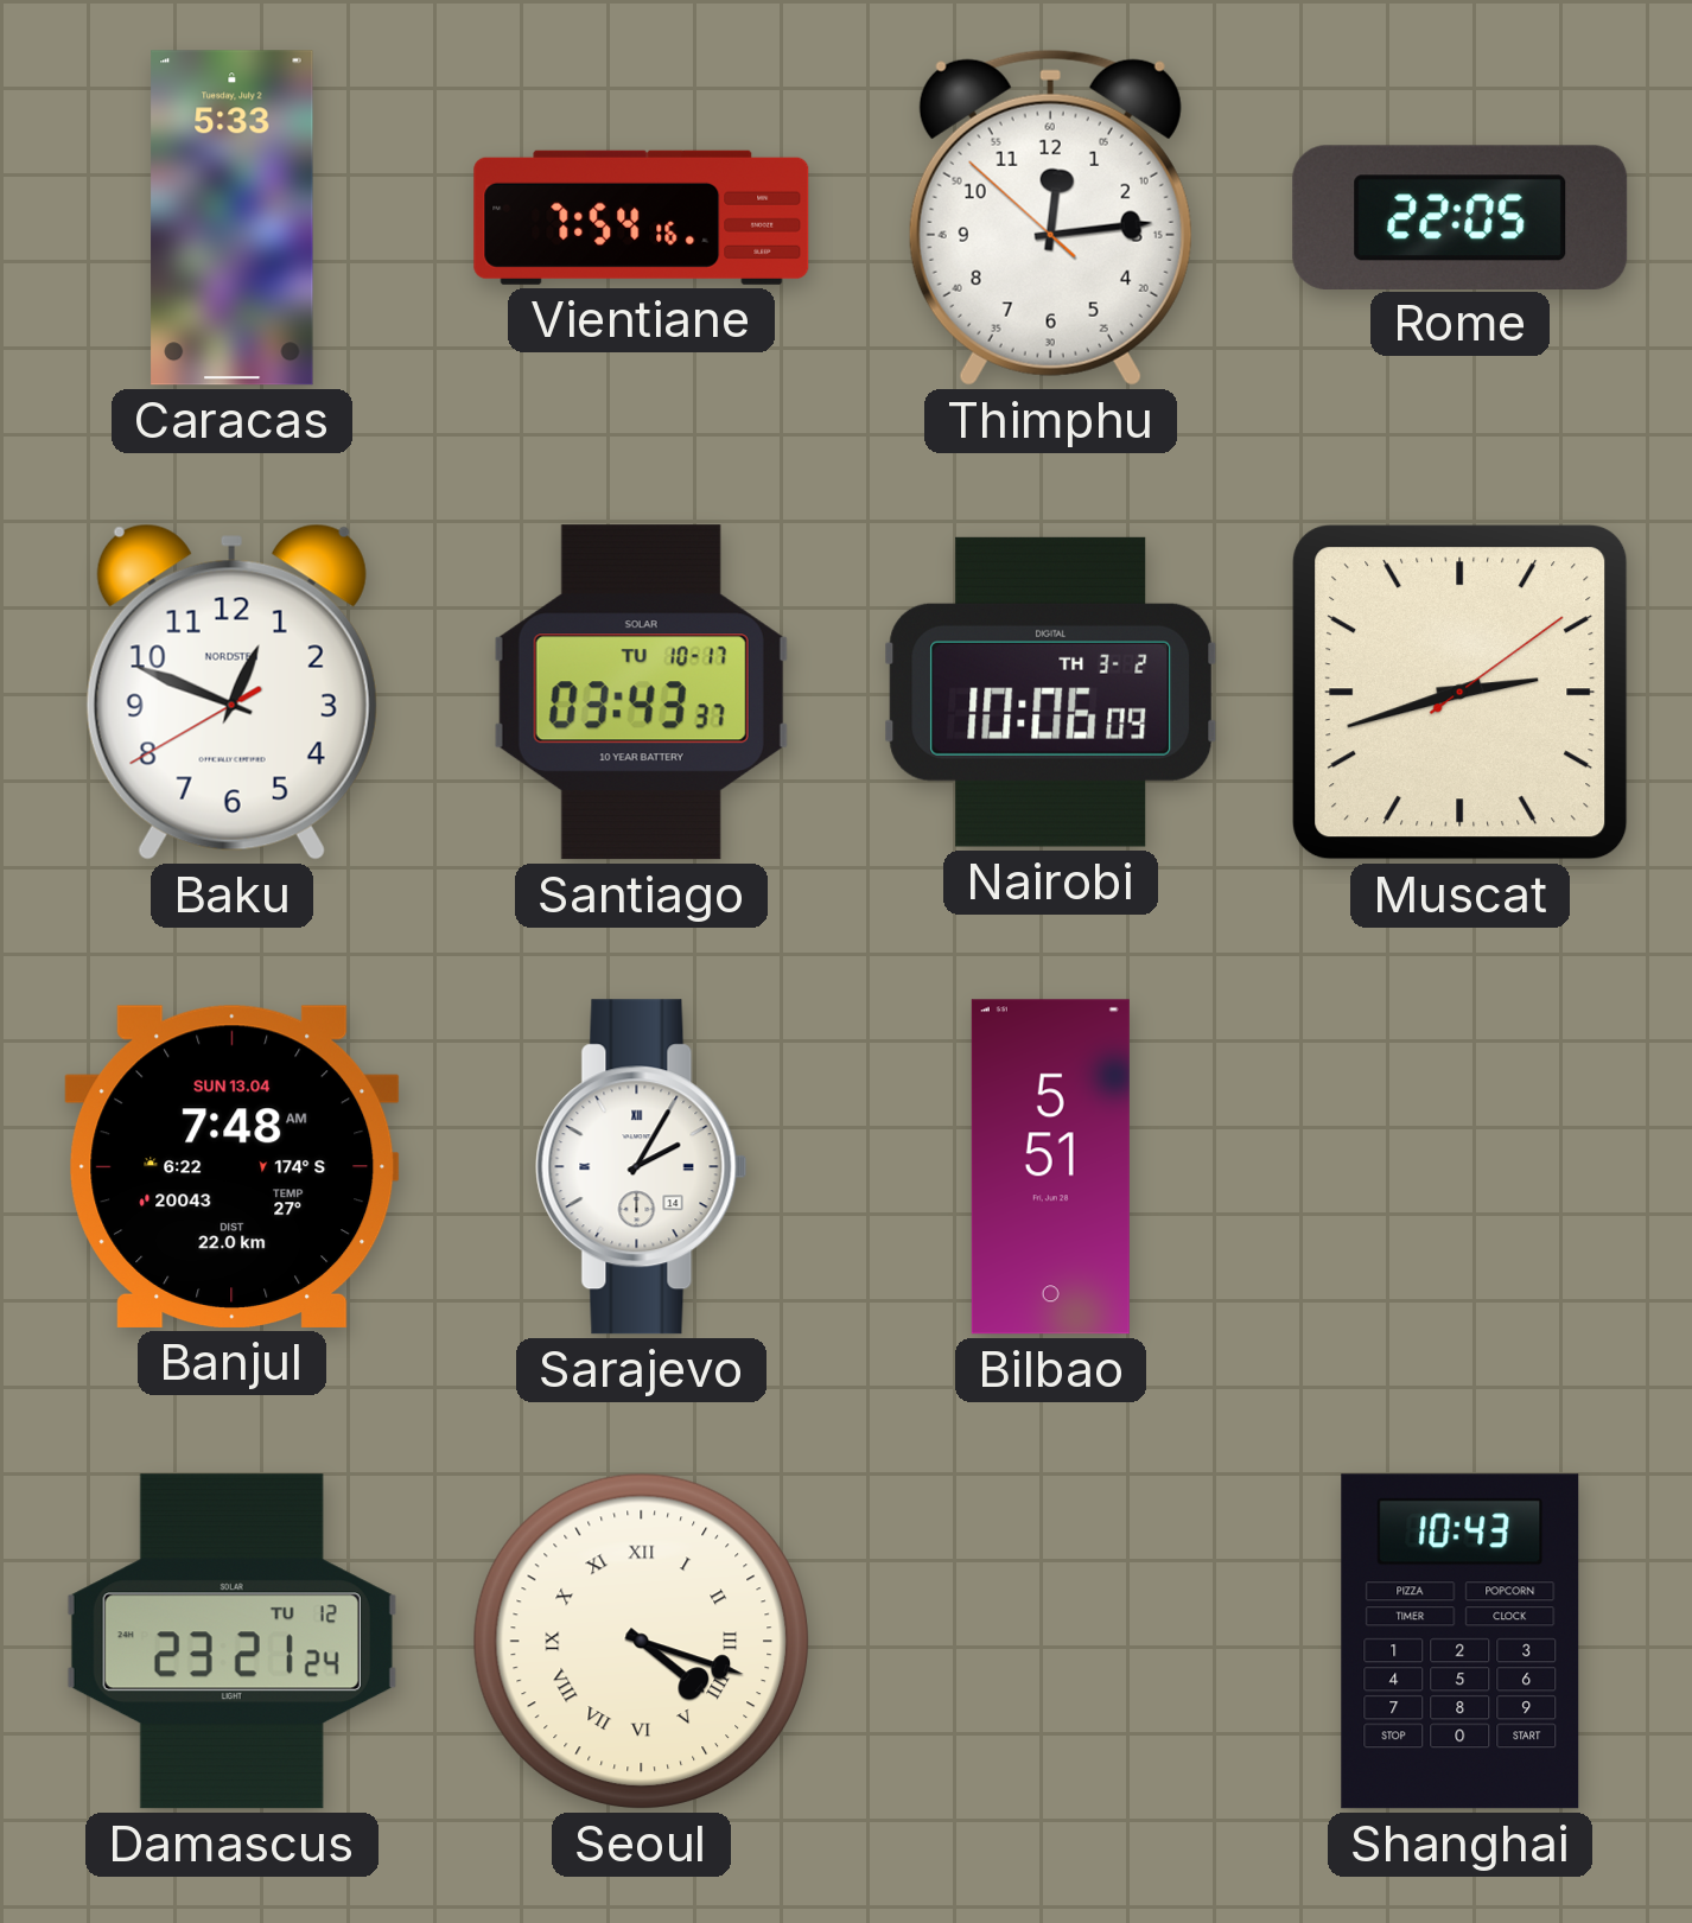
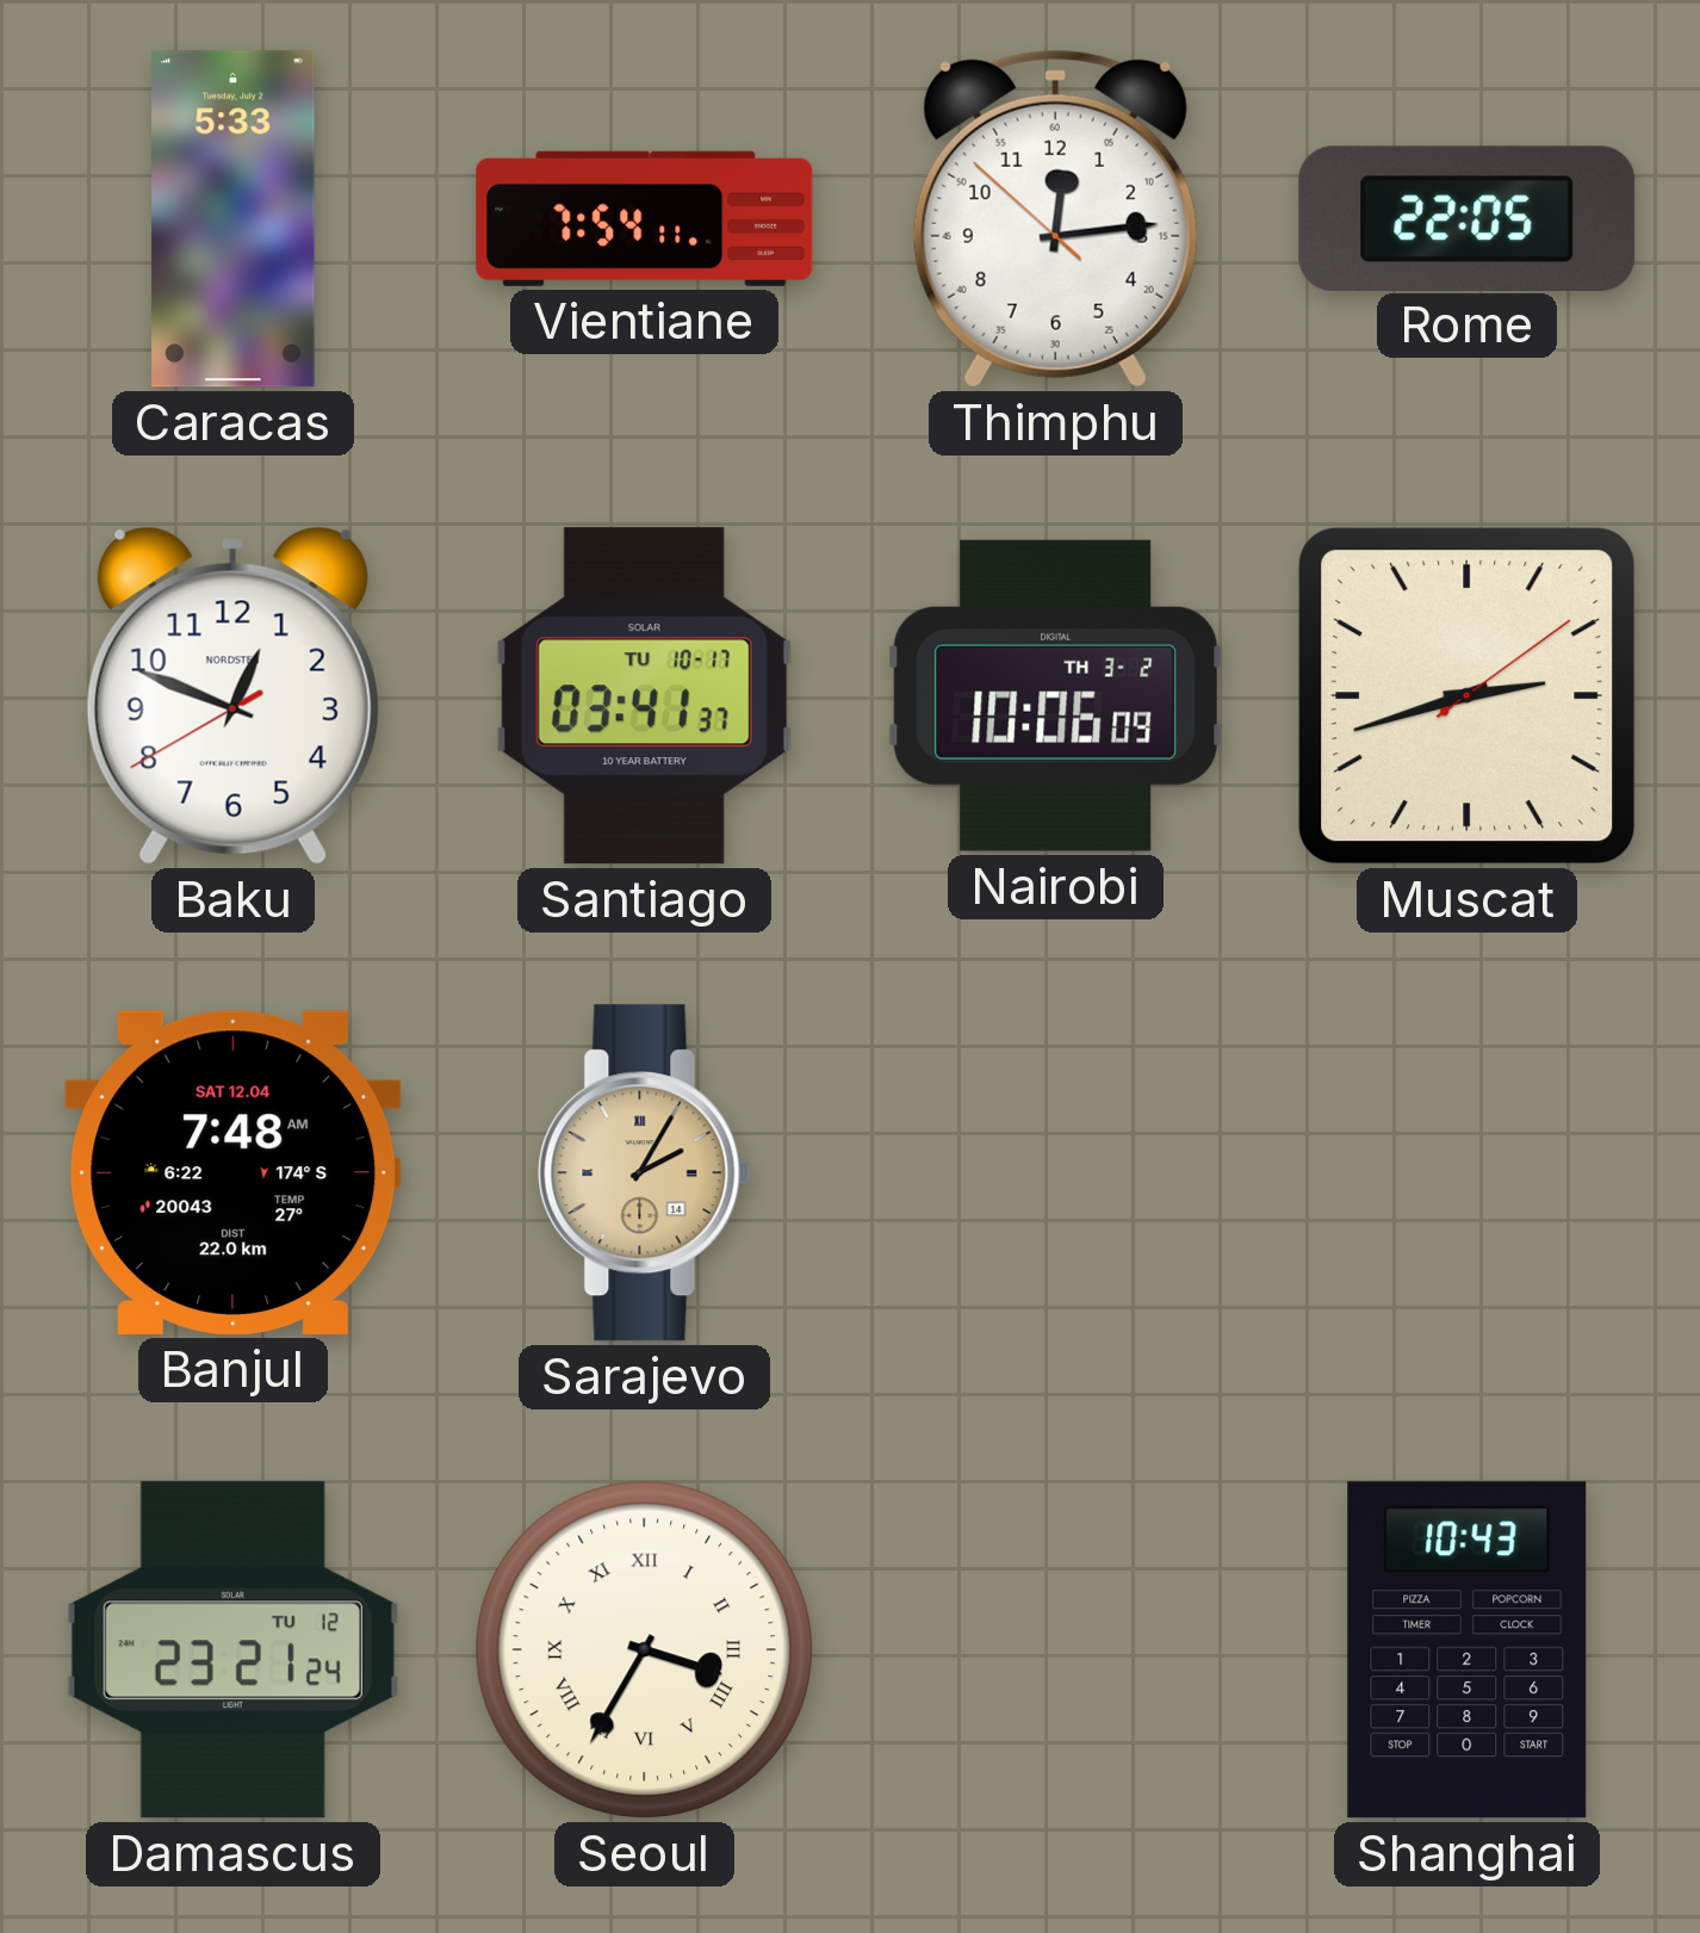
Vientiane: 7:54:16 -> 7:54:11
Santiago: 03:43 -> 03:41
Banjul date: SUN 13.04 -> SAT 12.04
Sarajevo dial: white -> champagne
Bilbao: 5:51 -> none
Seoul: 4:18 -> 3:35
